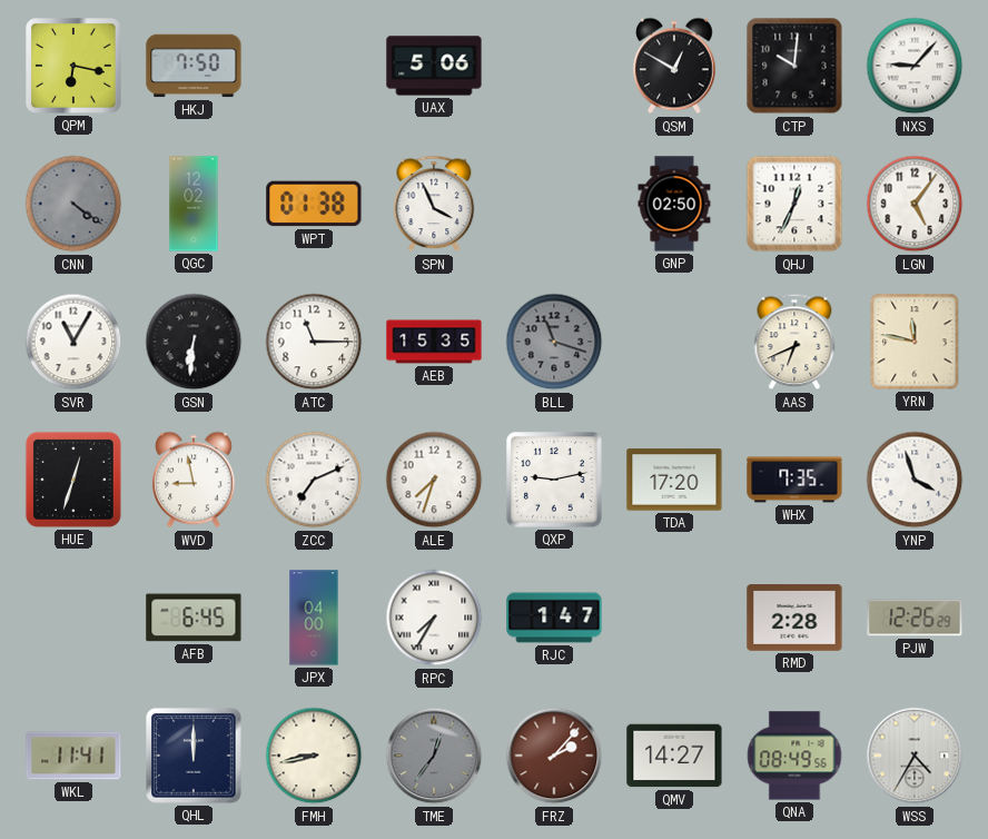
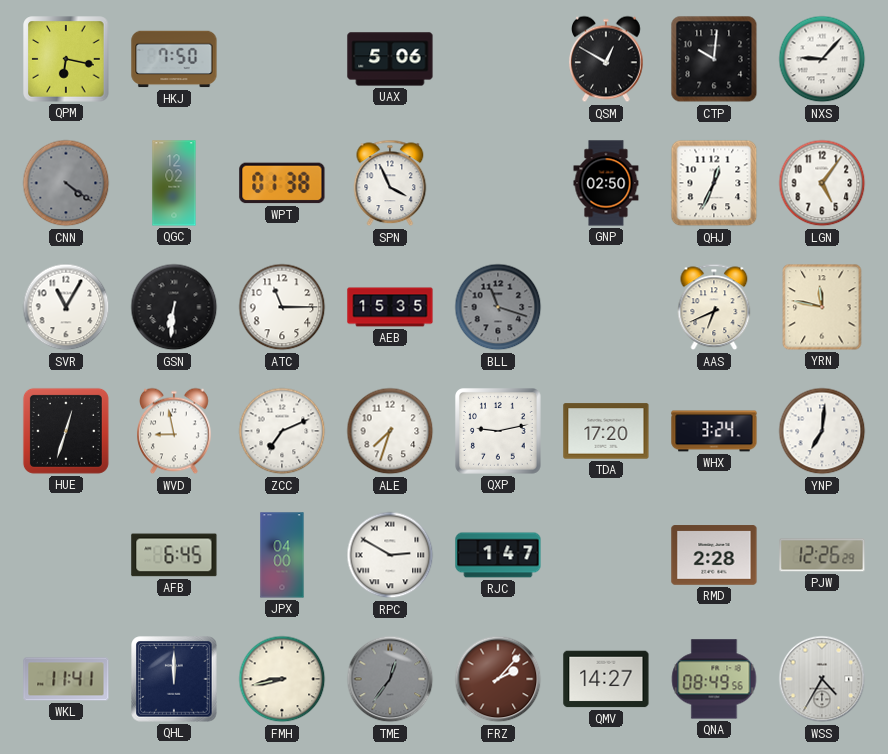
WHX: 7:35 -> 3:24
YNP: 3:57 -> 7:01
RPC: 7:35 -> 2:50
